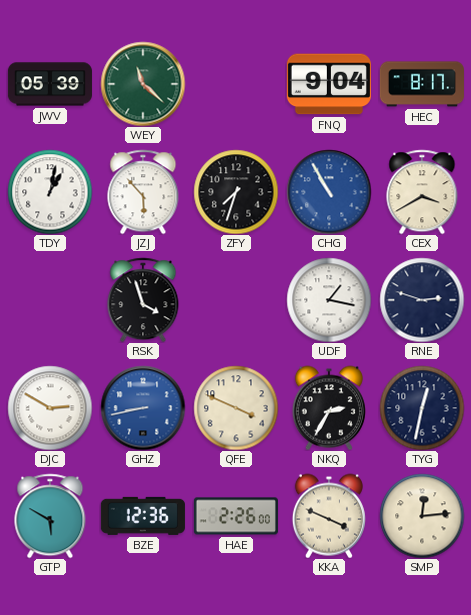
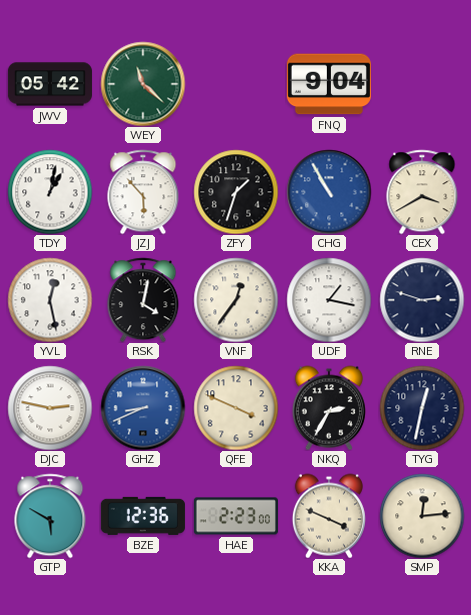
JWV: 05:39 -> 05:42
HEC: 8:17 -> none
ZFY: 7:33 -> 1:33
YVL: none -> 12:28
RSK: 3:57 -> 4:02
VNF: none -> 12:36
DJC: 2:50 -> 2:47
GHZ: 8:43 -> 8:41
HAE: 2:26 -> 2:23
